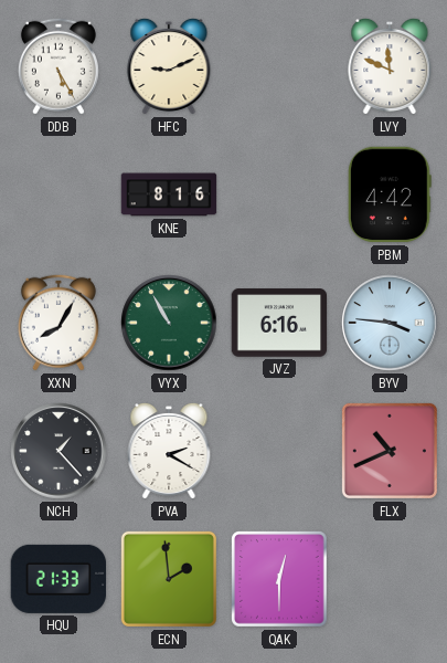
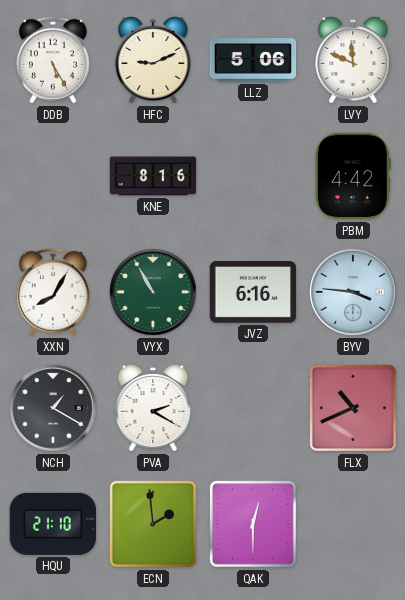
LLZ: none -> 5:06
NCH: 1:23 -> 1:20
HQU: 21:33 -> 21:10
